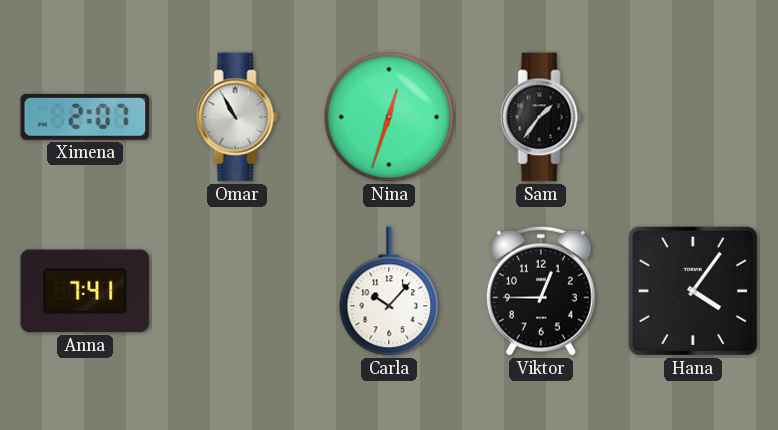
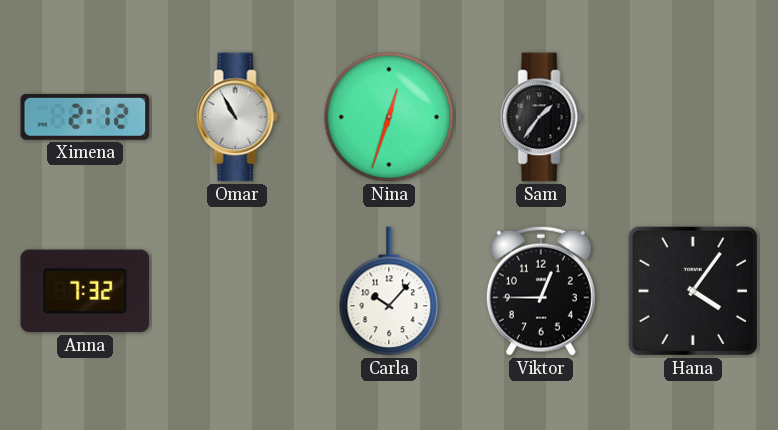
Ximena: 2:07 -> 2:12
Anna: 7:41 -> 7:32
